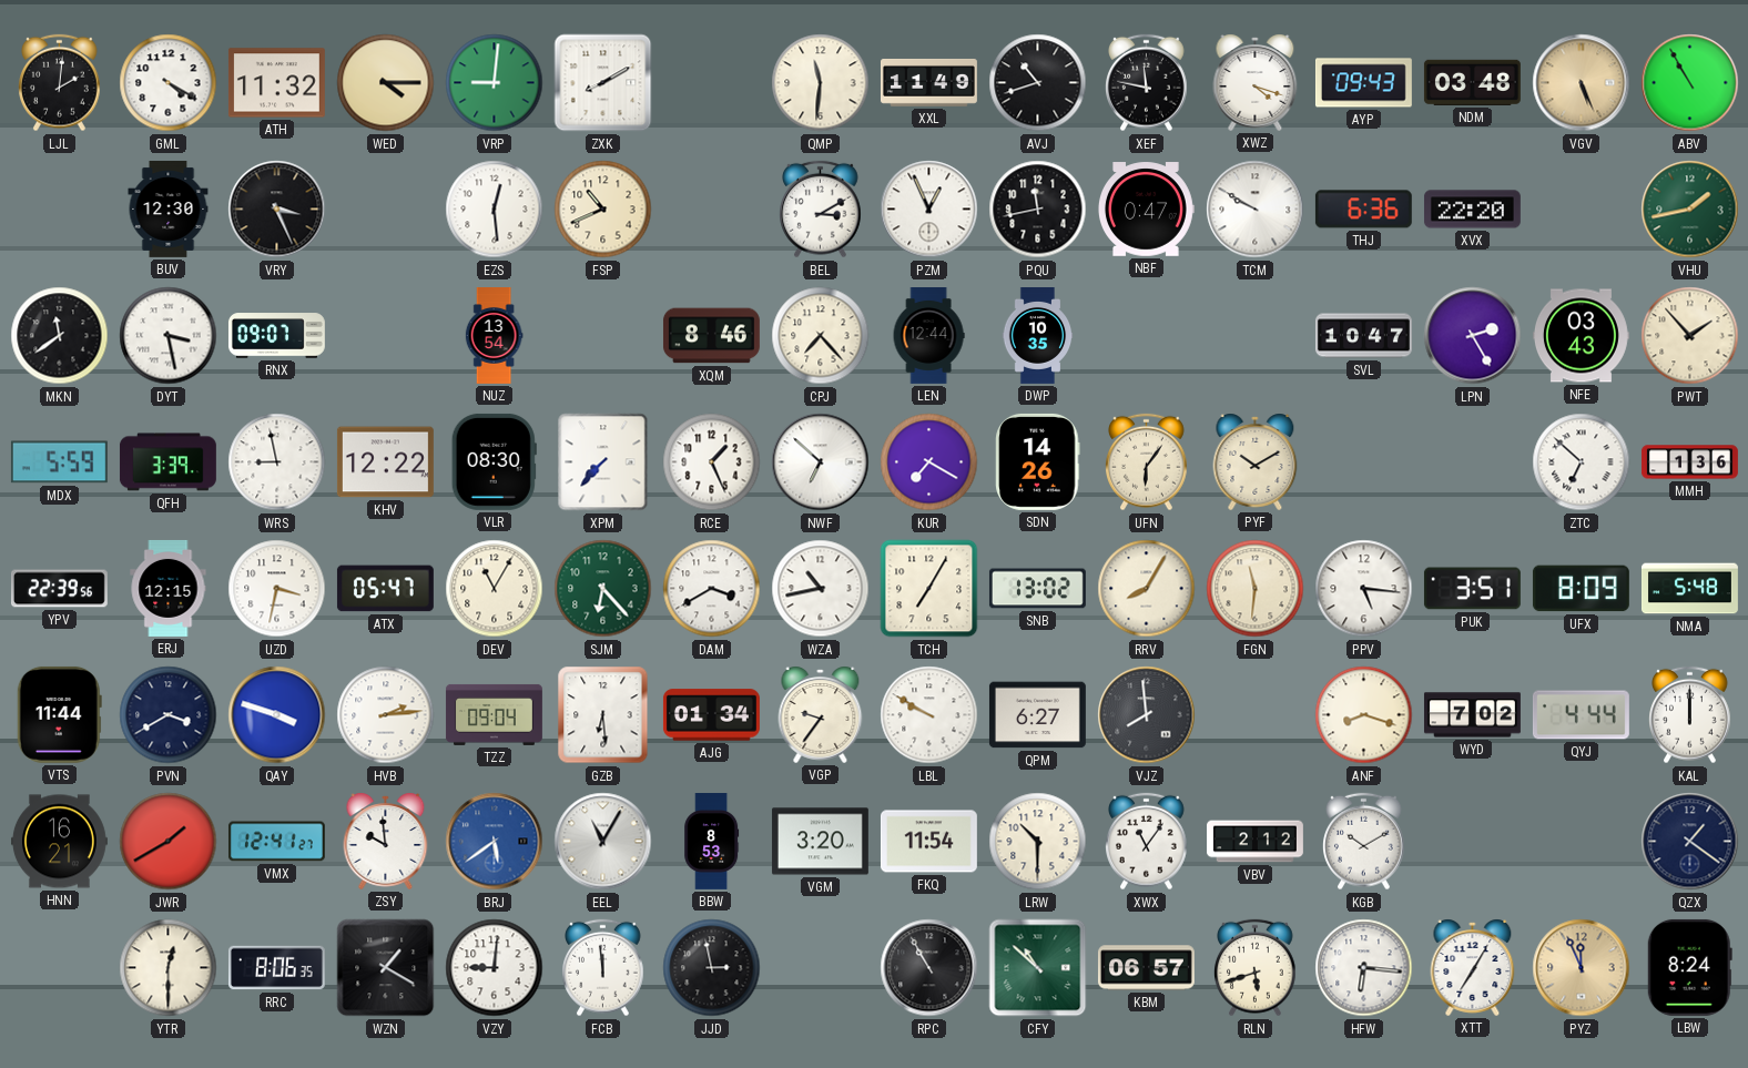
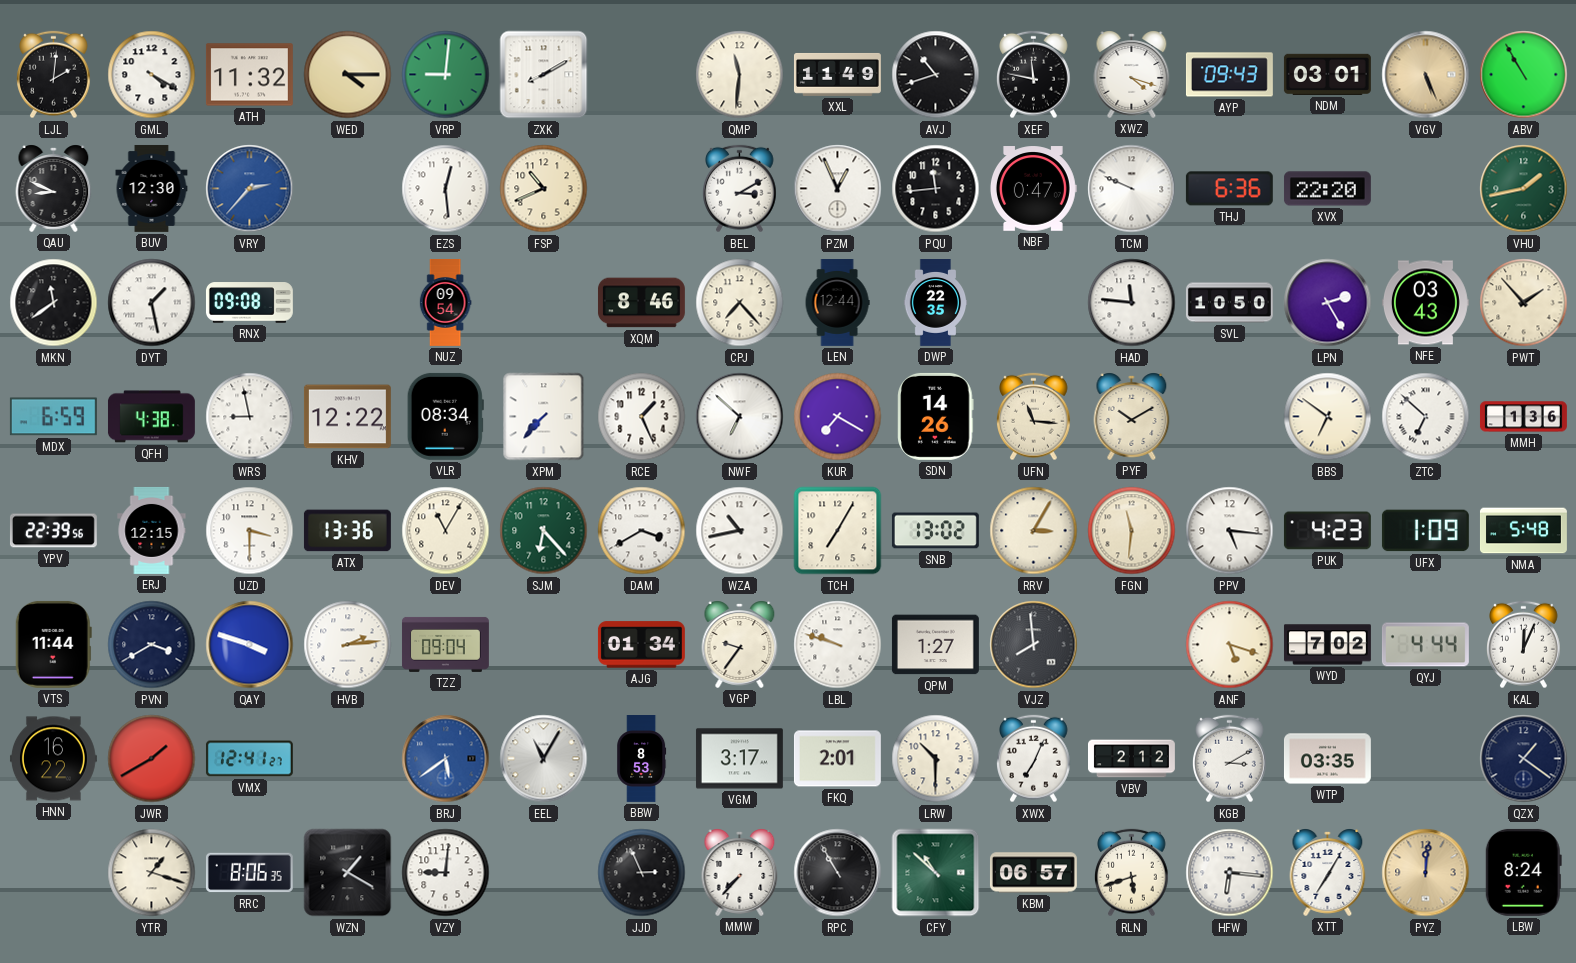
NDM: 03:48 -> 03:01
QAU: none -> 8:49
VRY: 3:26 -> 2:37
VRY dial: black -> blue
PQU: 11:43 -> 11:44
TCM: 9:50 -> 9:49
DYT: 3:28 -> 1:28
RNX: 09:07 -> 09:08
NUZ: 13:54 -> 09:54
DWP: 10:35 -> 22:35
HAD: none -> 11:46
SVL: 10:47 -> 10:50
MDX: 5:59 -> 6:59
QFH: 3:39 -> 4:38
VLR: 08:30 -> 08:34
UFN: 6:06 -> 11:16
BBS: none -> 6:51
UZD: 3:32 -> 3:30
ATX: 05:47 -> 13:36
RRV: 8:05 -> 3:05
PUK: 3:51 -> 4:23
UFX: 8:09 -> 1:09
GZB: 6:29 -> none
LBL: 9:50 -> 9:48
QPM: 6:27 -> 1:27
ANF: 8:18 -> 5:18
KAL: 12:00 -> 12:04
HNN: 16:21 -> 16:22
ZSY: 9:59 -> none
VGM: 3:20 -> 3:17
FKQ: 11:54 -> 2:01
XWX: 11:06 -> 7:04
KGB: 10:10 -> 3:10
WTP: none -> 03:35
YTR: 12:30 -> 1:18
FCB: 11:59 -> none
JJD: 2:58 -> 2:56
MMW: none -> 7:37
PYZ: 11:56 -> 12:01
